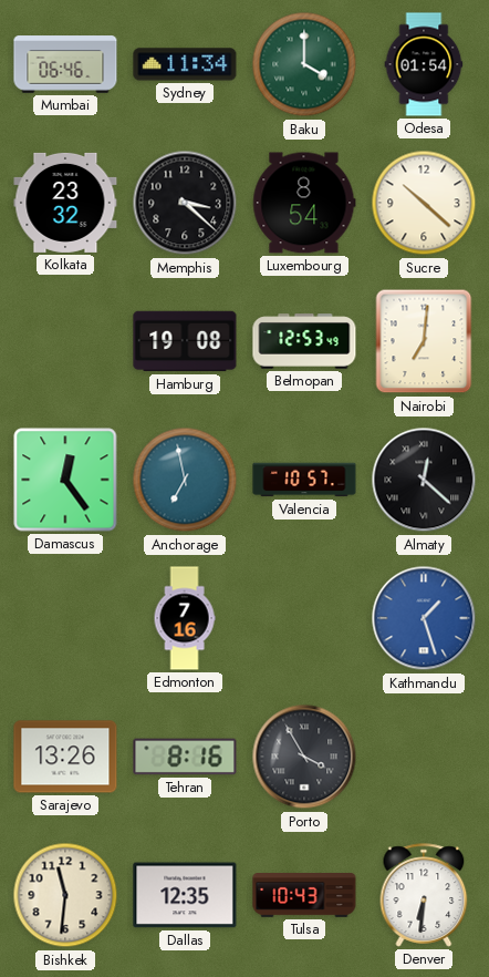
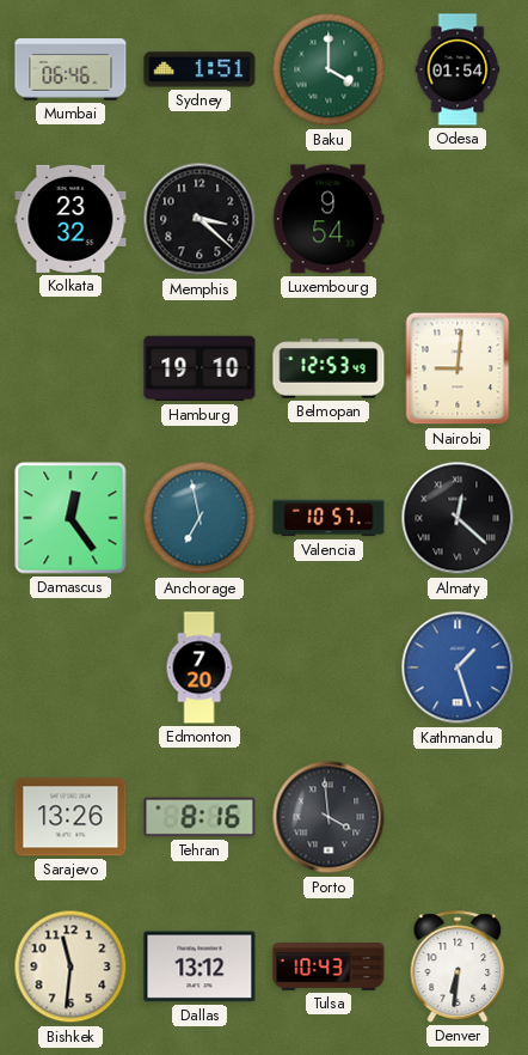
Sydney: 11:34 -> 1:51
Luxembourg: 8:54 -> 9:54
Sucre: 10:22 -> none
Hamburg: 19:08 -> 19:10
Nairobi: 7:01 -> 9:01
Edmonton: 7:16 -> 7:20
Porto: 3:55 -> 3:59
Dallas: 12:35 -> 13:12
